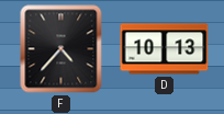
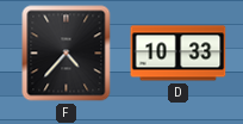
D: 10:13 -> 10:33
